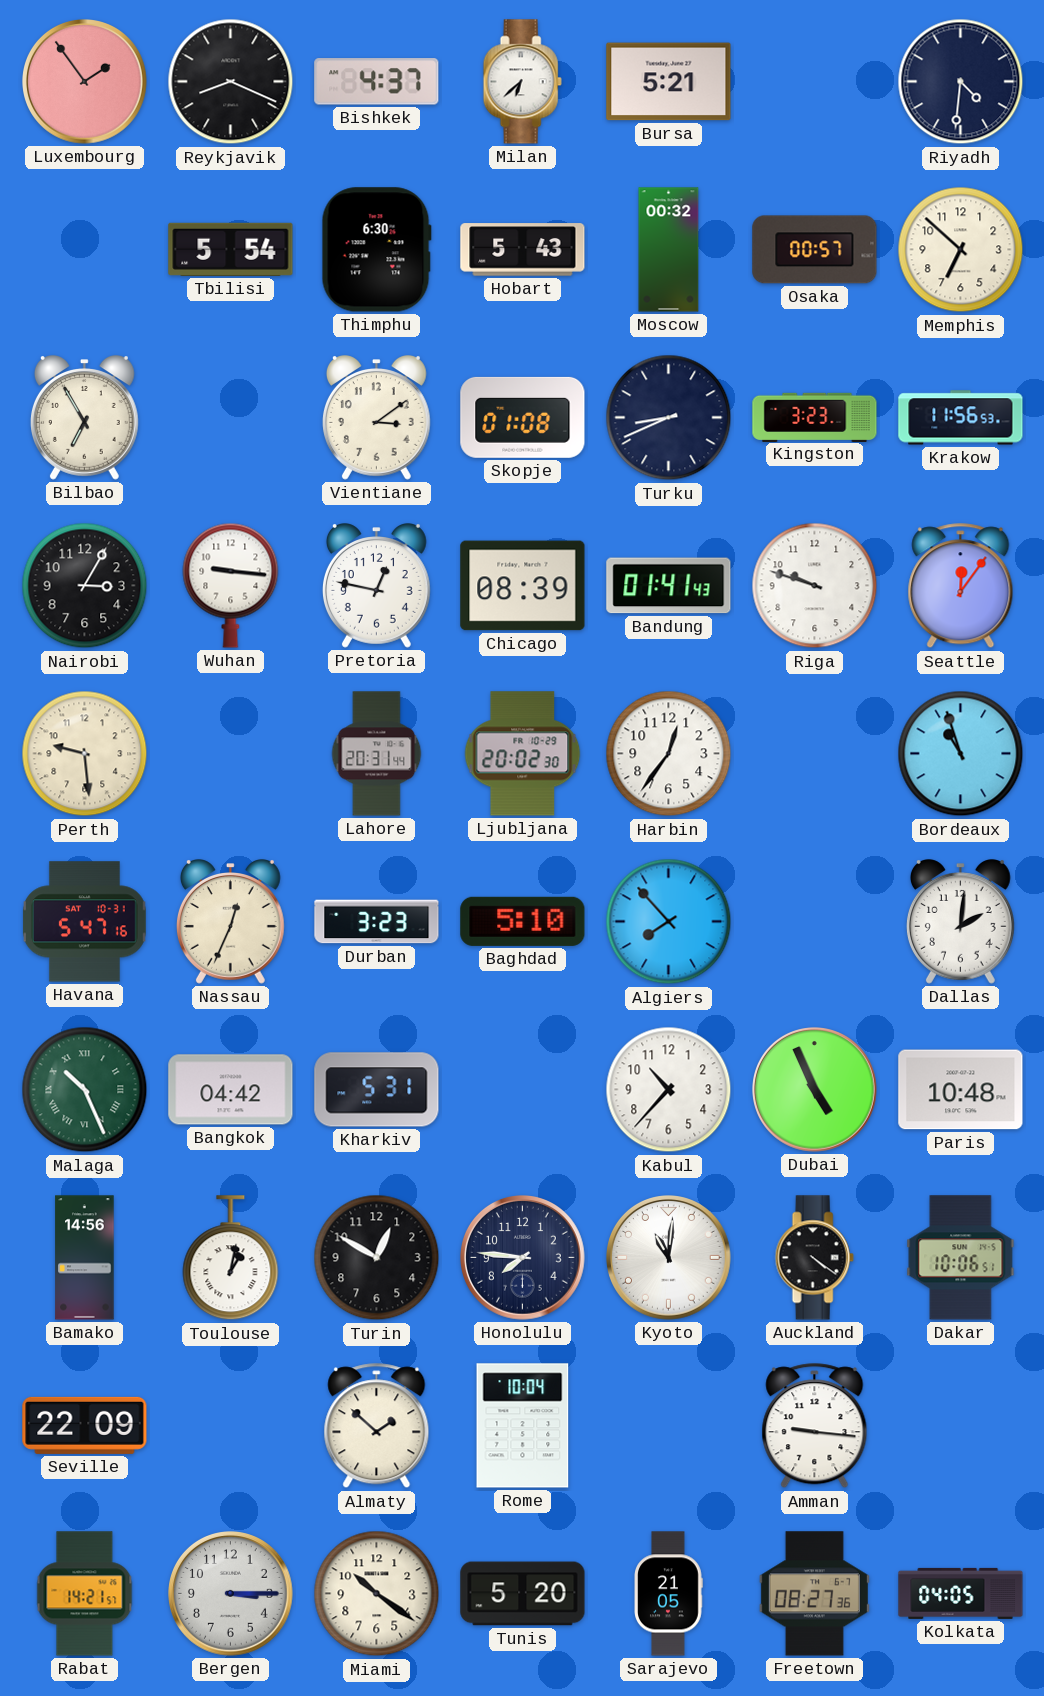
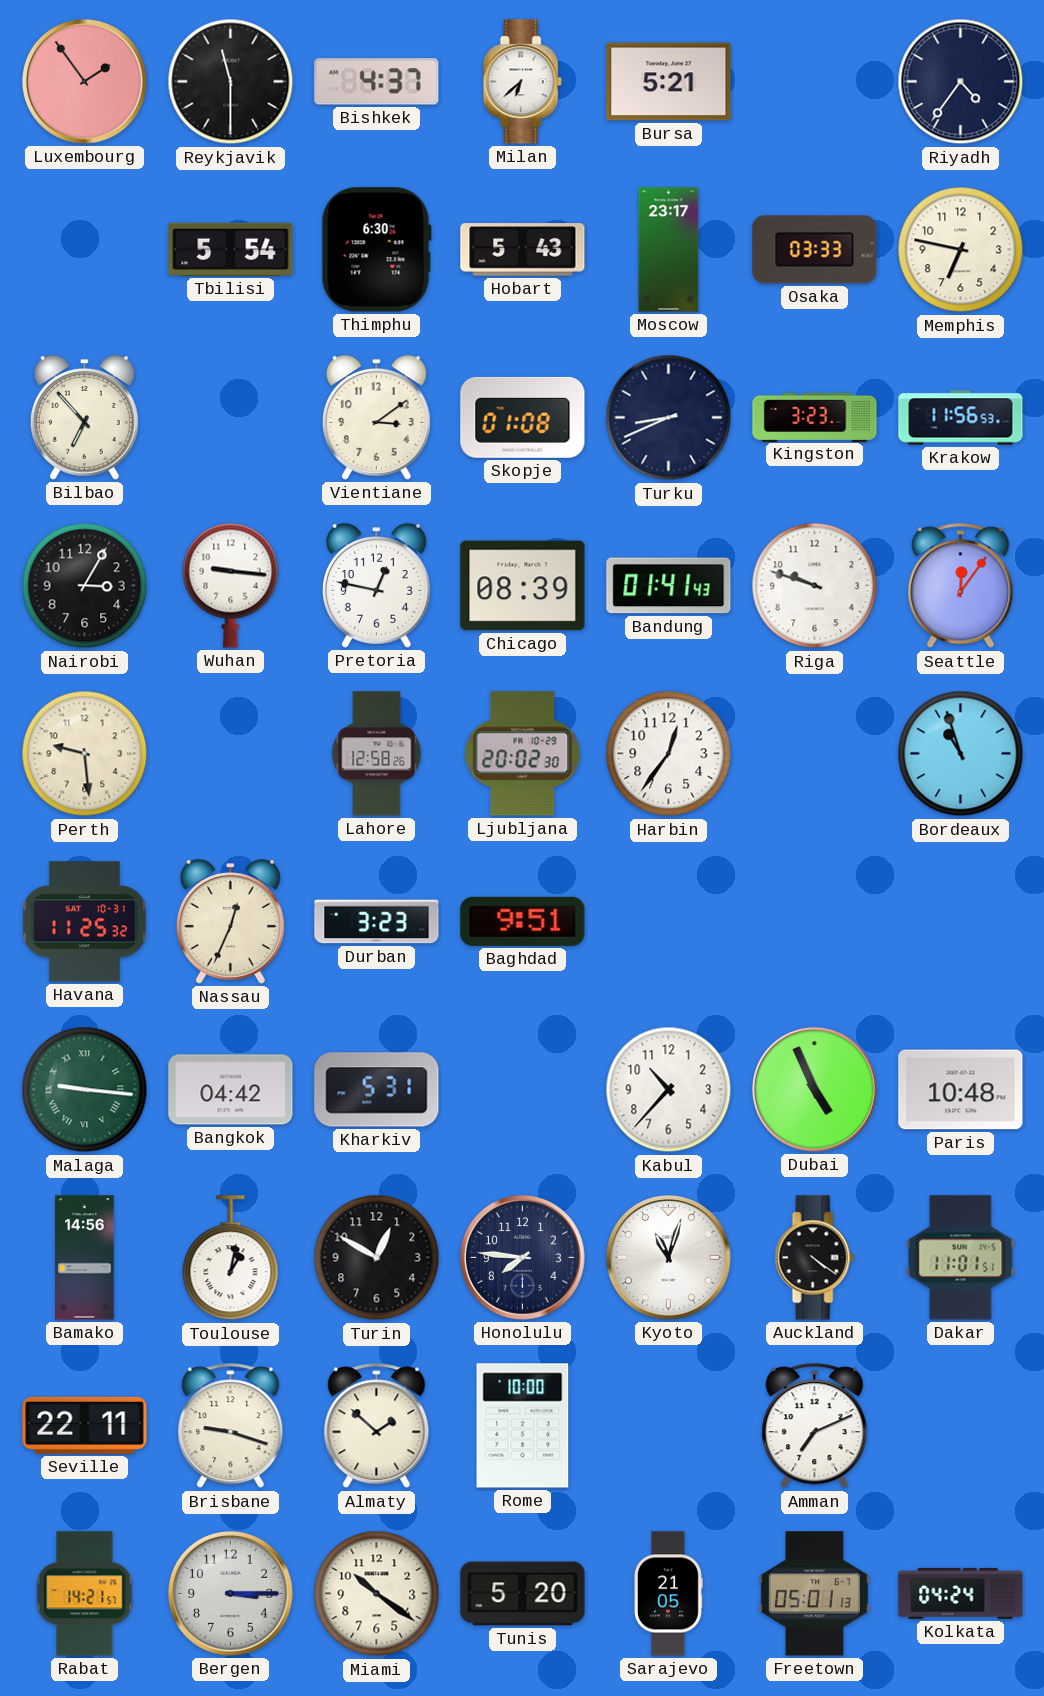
Reykjavik: 8:19 -> 11:30
Riyadh: 4:31 -> 4:36
Moscow: 00:32 -> 23:17
Osaka: 00:57 -> 03:33
Memphis: 6:52 -> 6:47
Bilbao: 6:55 -> 6:53
Lahore: 20:31 -> 12:58
Havana: 5:47 -> 11:25
Baghdad: 5:10 -> 9:51
Algiers: 7:53 -> none
Dallas: 2:01 -> none
Malaga: 10:26 -> 9:16
Kyoto: 11:01 -> 11:03
Dakar: 10:06 -> 11:01
Seville: 22:09 -> 22:11
Brisbane: none -> 9:18
Rome: 10:04 -> 10:00
Amman: 9:16 -> 7:11
Freetown: 08:27 -> 05:01
Kolkata: 04:05 -> 04:24
